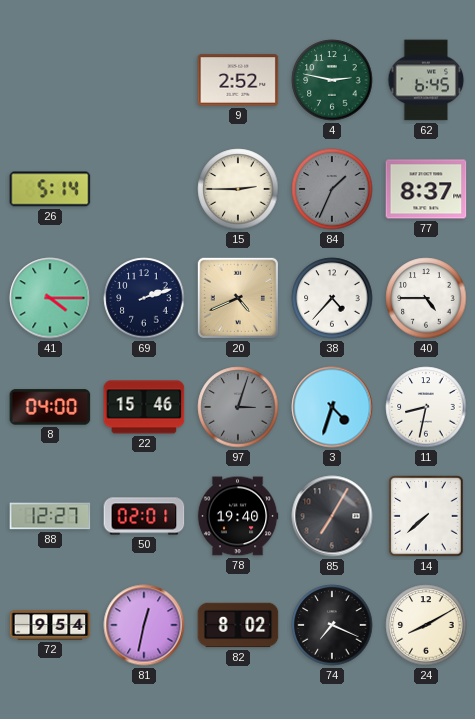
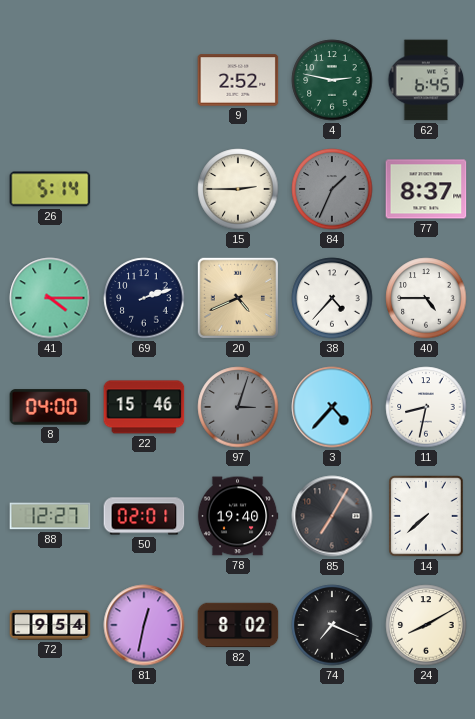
3: 4:33 -> 4:37
